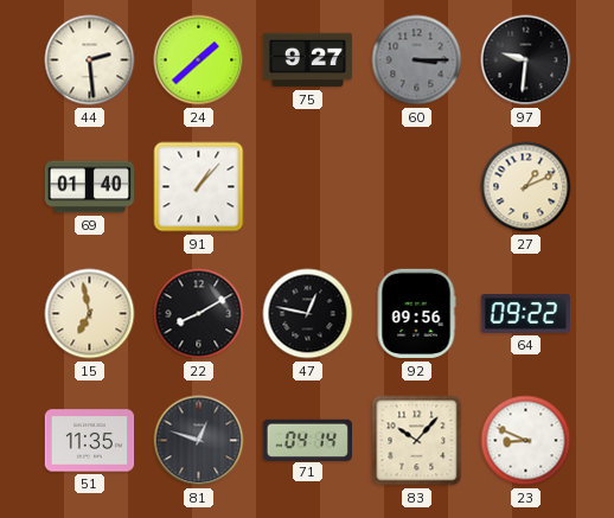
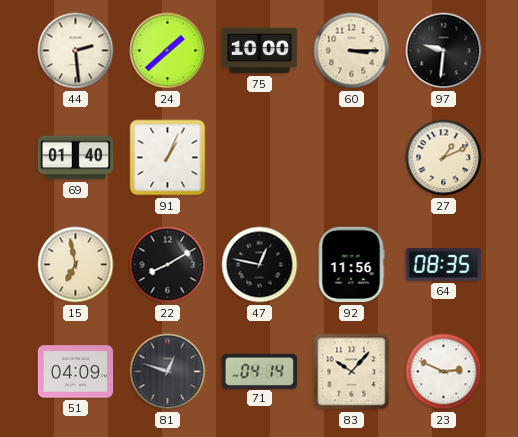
75: 9:27 -> 10:00
60 dial: grey -> cream
91: 1:07 -> 1:04
92: 09:56 -> 11:56
64: 09:22 -> 08:35
51: 11:35 -> 04:09
23: 8:49 -> 2:49
